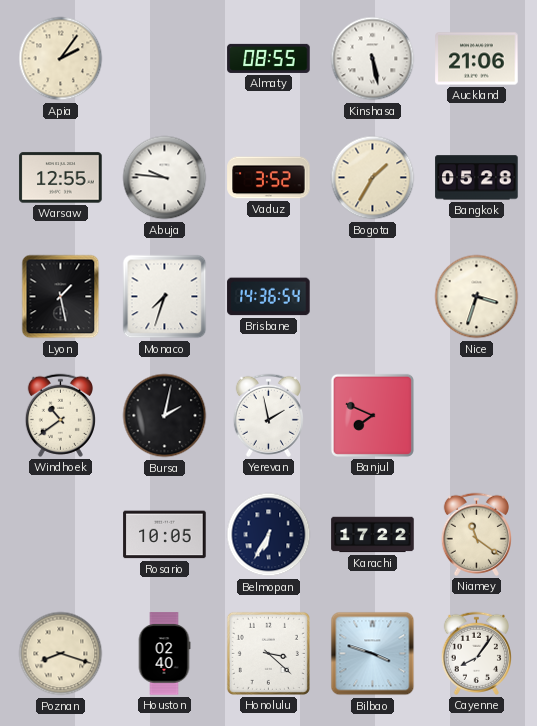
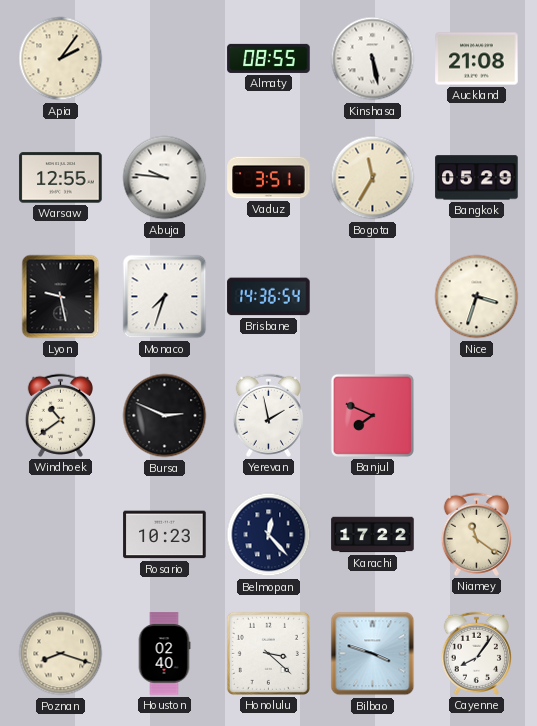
Auckland: 21:06 -> 21:08
Vaduz: 3:52 -> 3:51
Bogota: 1:35 -> 11:35
Bangkok: 05:28 -> 05:29
Lyon: 1:28 -> 9:28
Bursa: 2:02 -> 2:49
Rosario: 10:05 -> 10:23
Belmopan: 6:35 -> 12:23
